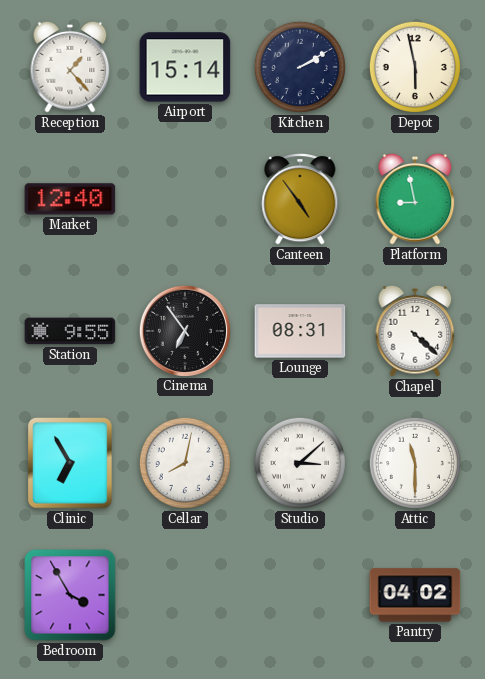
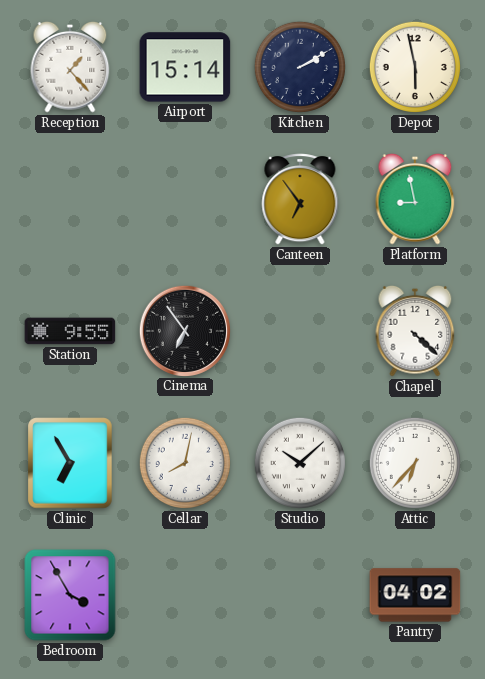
Market: 12:40 -> none
Canteen: 4:54 -> 6:54
Lounge: 08:31 -> none
Studio: 3:08 -> 10:08
Attic: 11:30 -> 6:37
